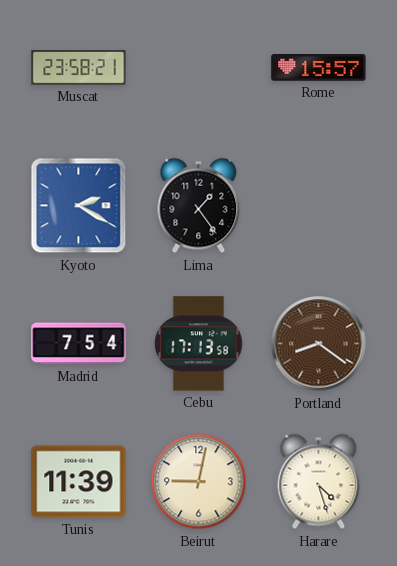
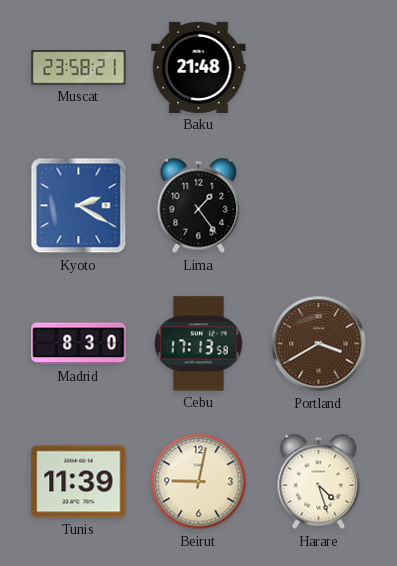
Baku: none -> 21:48
Rome: 15:57 -> none
Madrid: 7:54 -> 8:30
Portland: 8:21 -> 3:40
